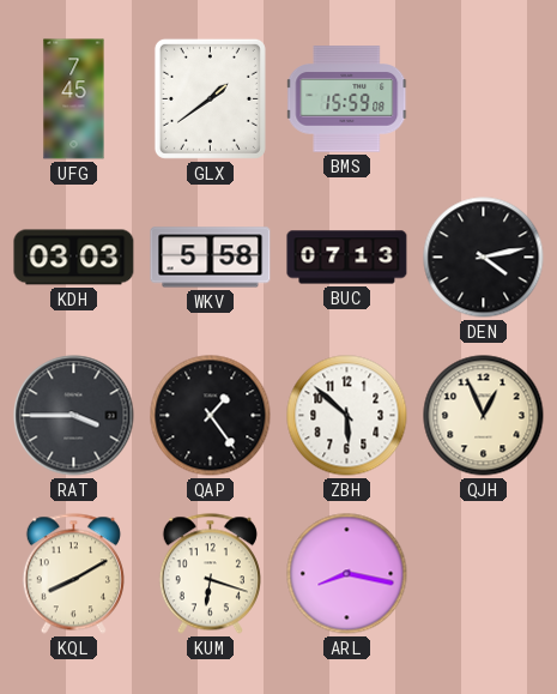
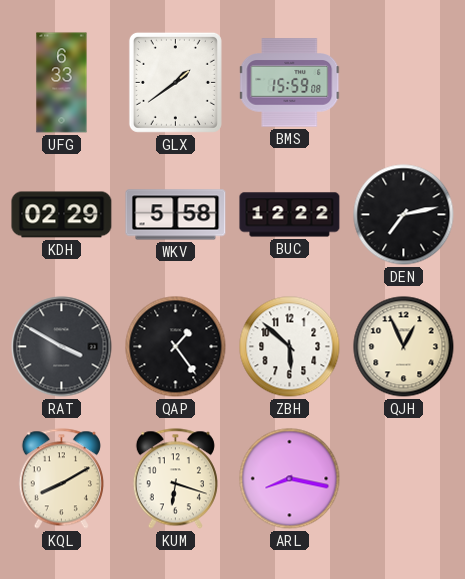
UFG: 7:45 -> 6:33
KDH: 03:03 -> 02:29
BUC: 07:13 -> 12:22
DEN: 4:13 -> 7:13
RAT: 3:45 -> 3:50
